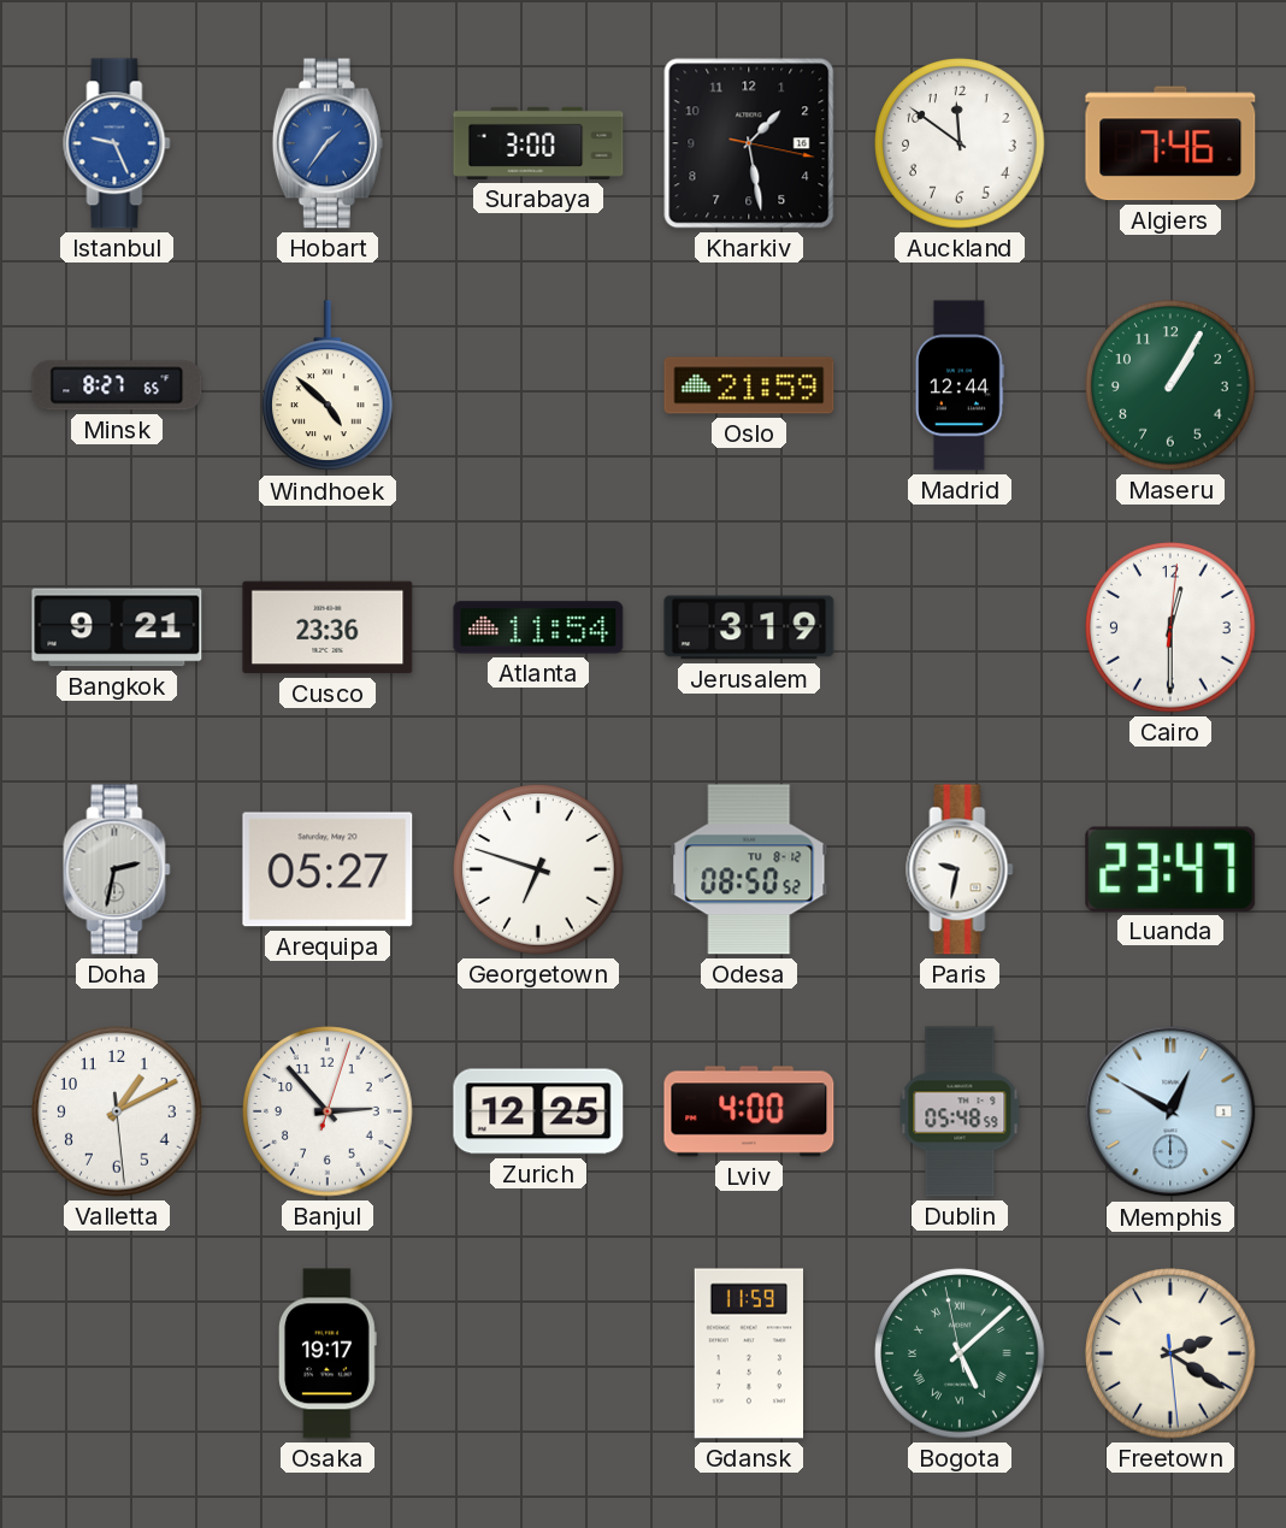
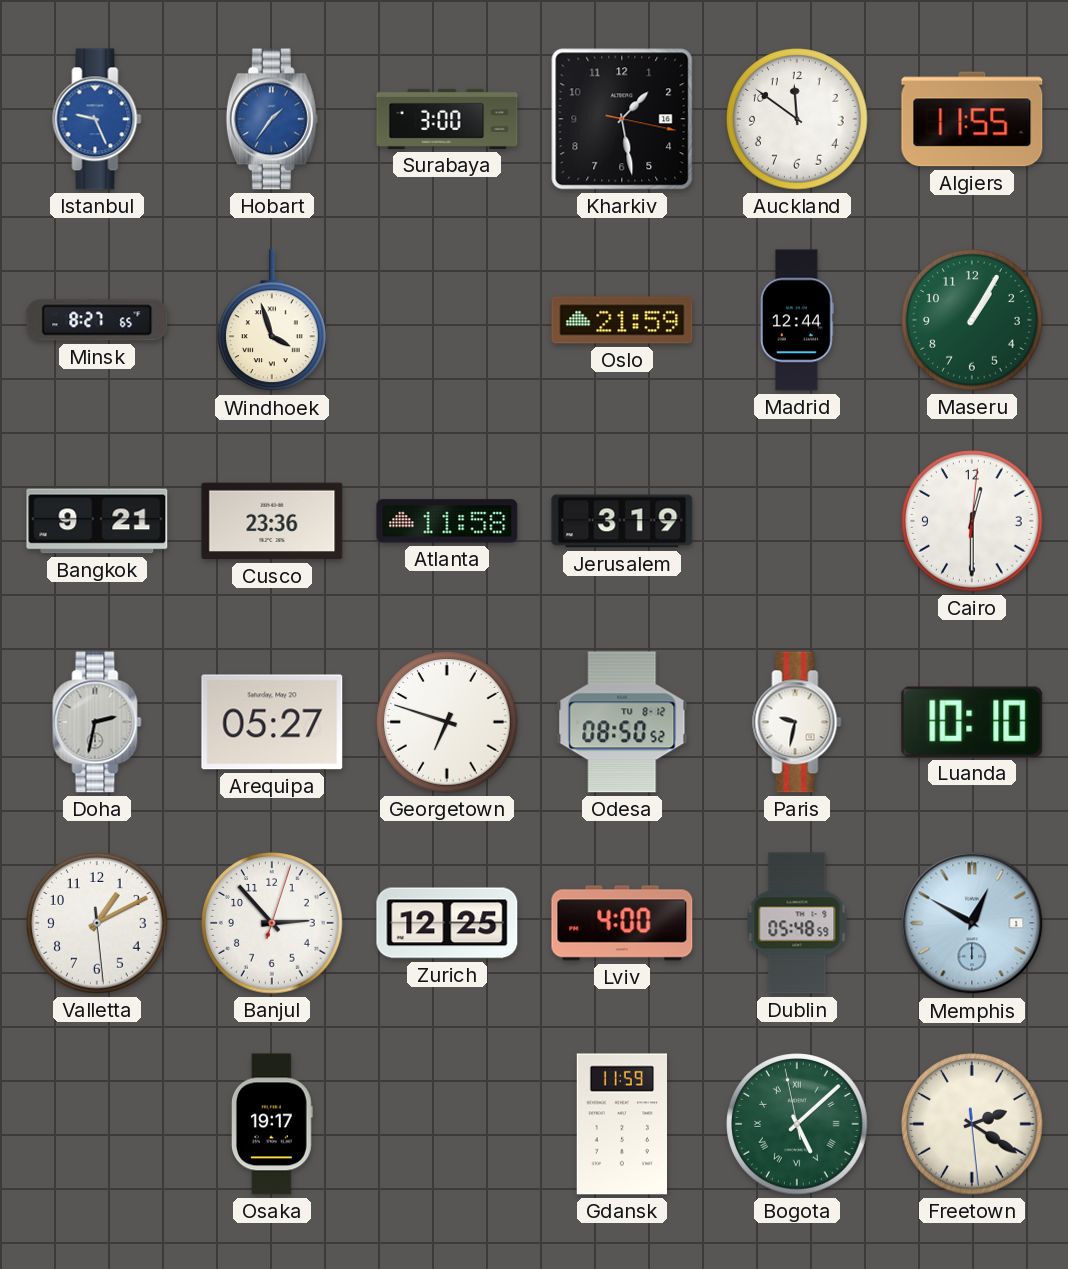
Algiers: 7:46 -> 11:55
Windhoek: 4:52 -> 3:57
Atlanta: 11:54 -> 11:58
Luanda: 23:47 -> 10:10
